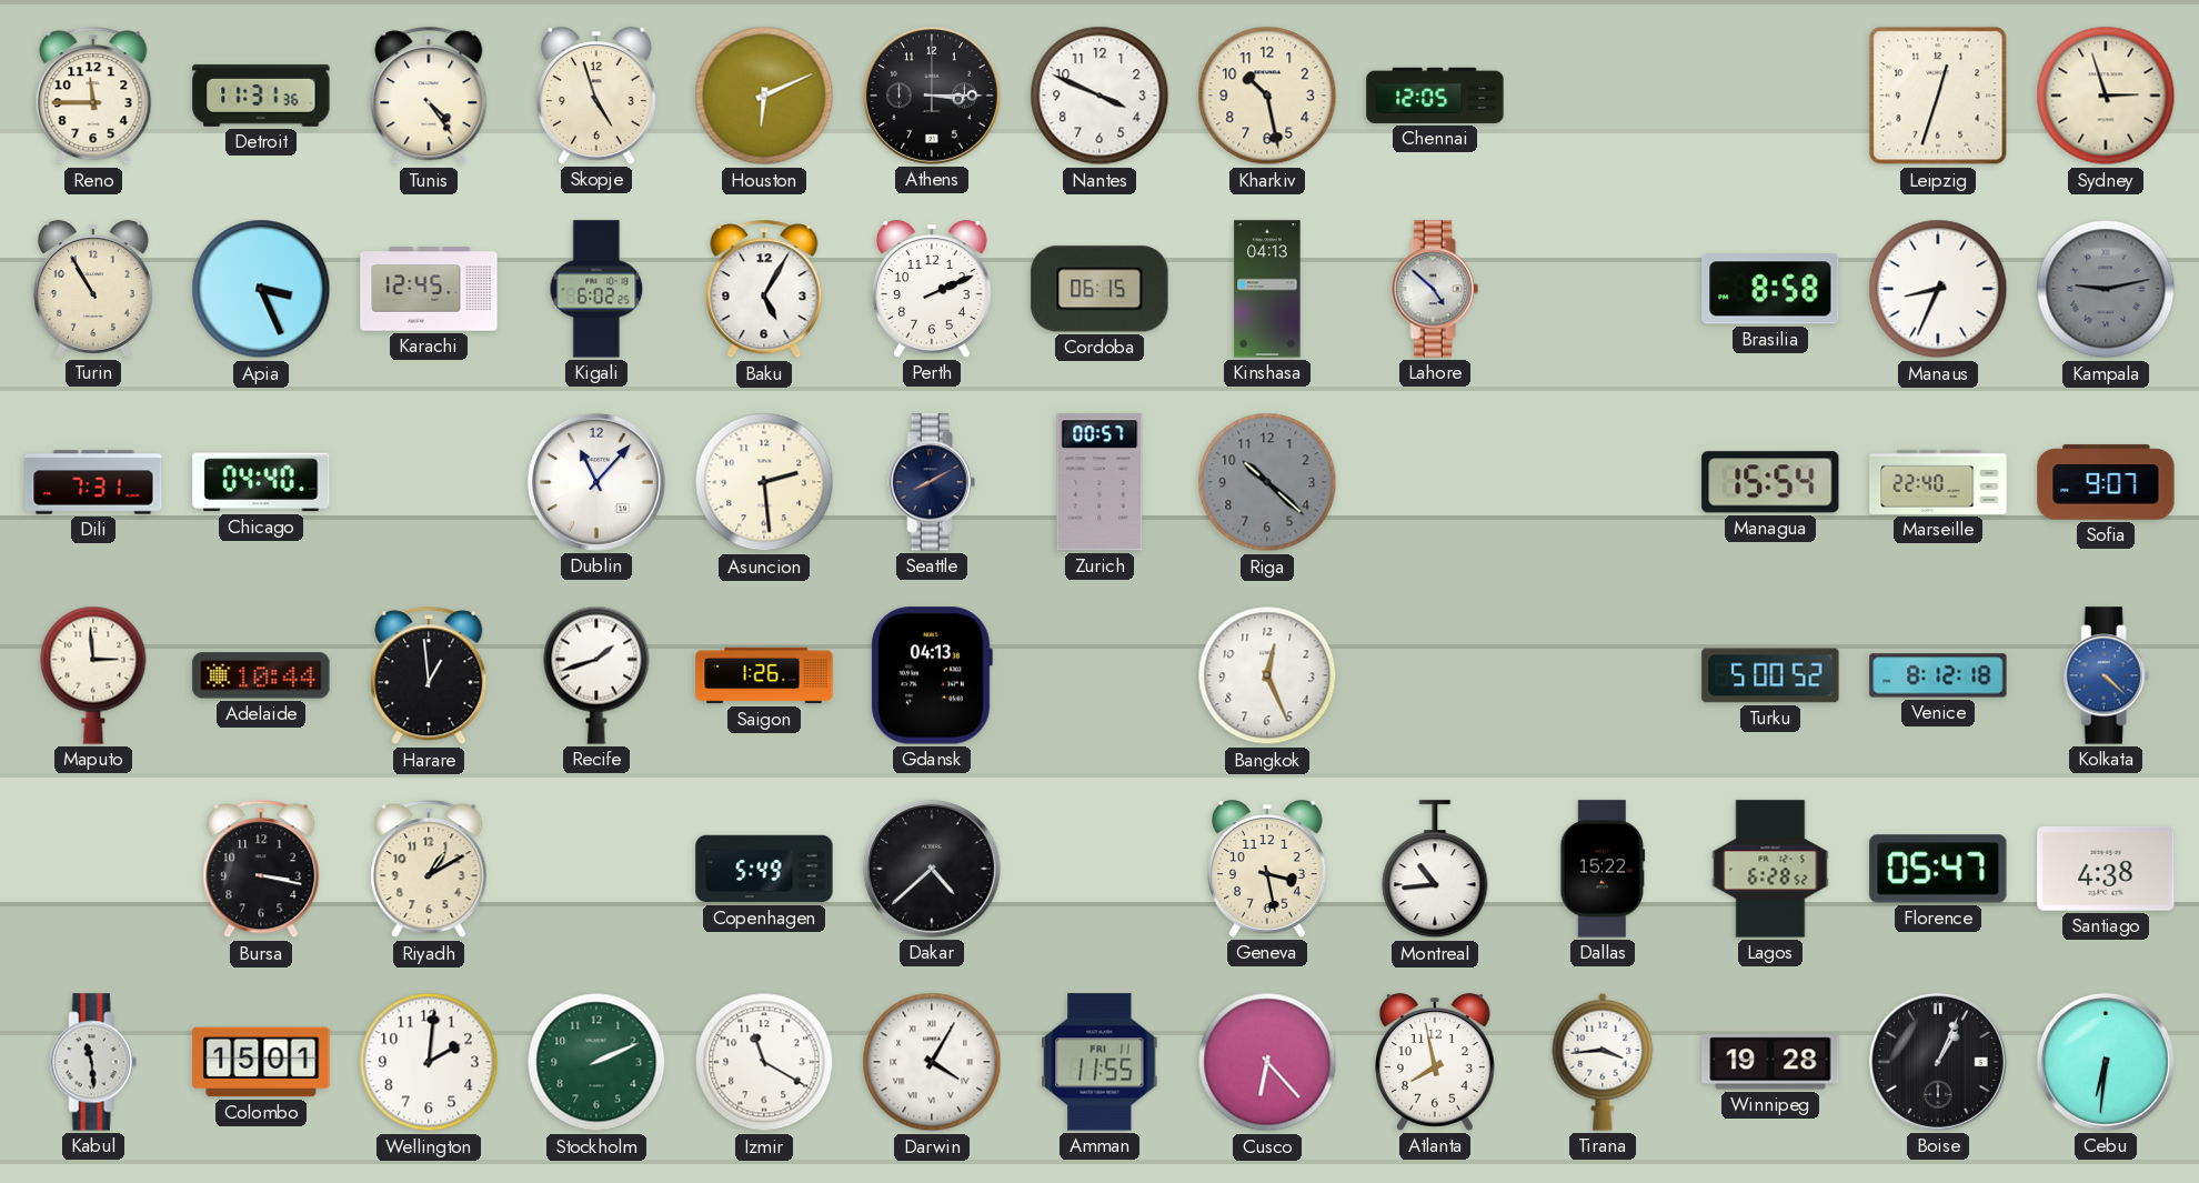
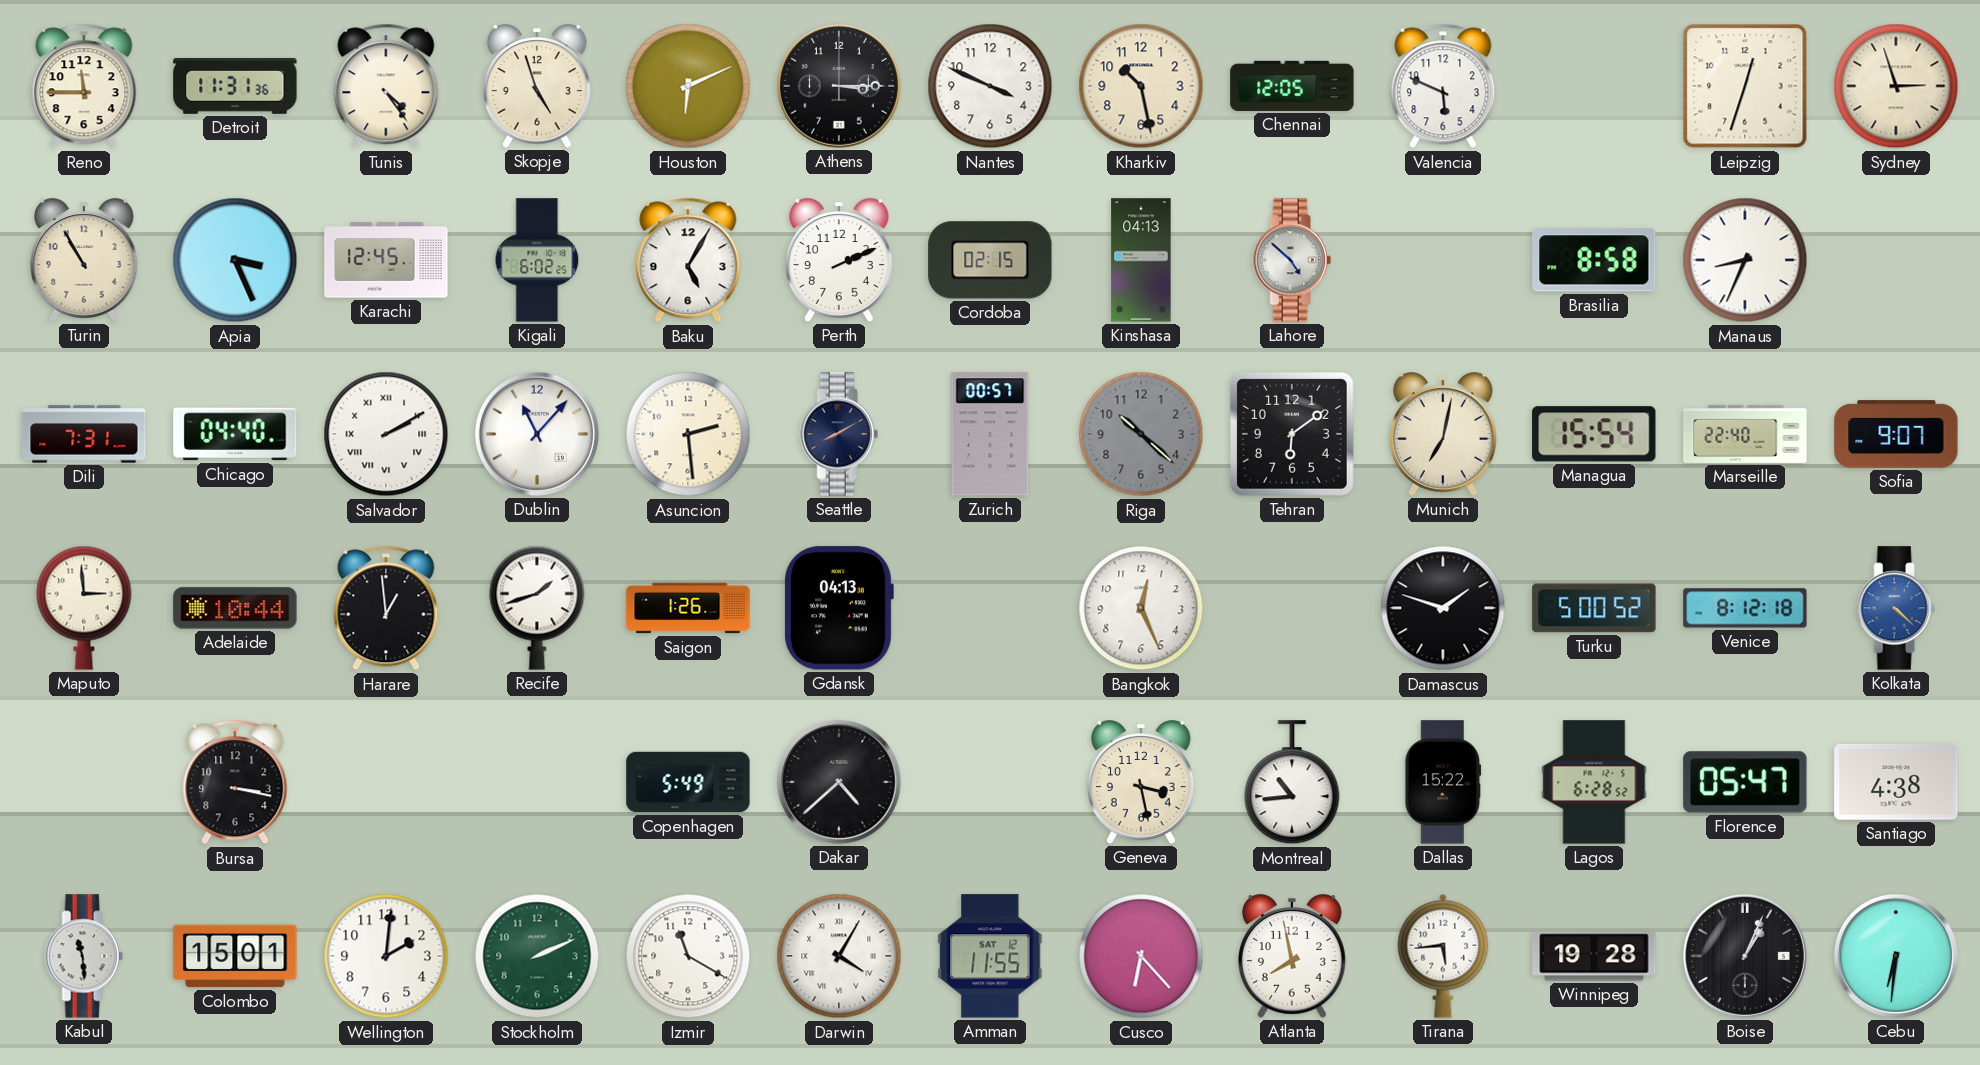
Valencia: none -> 5:49
Cordoba: 06:15 -> 02:15
Kampala: 9:13 -> none
Salvador: none -> 2:10
Tehran: none -> 6:09
Munich: none -> 7:02
Damascus: none -> 1:48
Riyadh: 1:10 -> none
Amman date: FRI 11 -> SAT 12
Tirana: 3:44 -> 5:44
